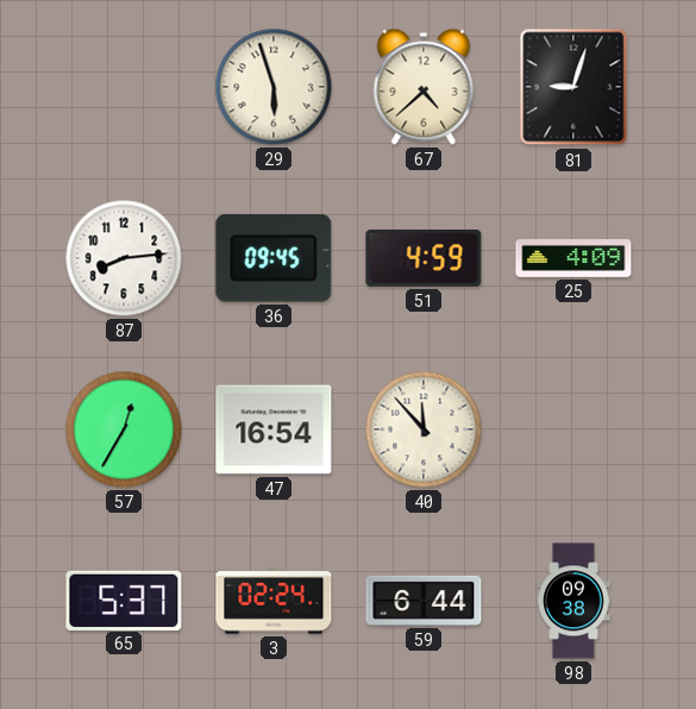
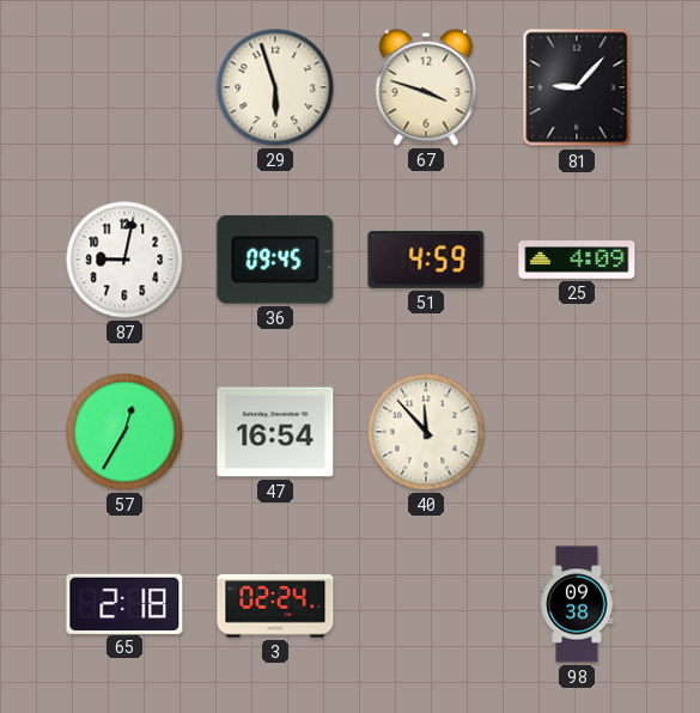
67: 4:38 -> 3:48
81: 9:03 -> 9:07
87: 8:14 -> 9:02
65: 5:37 -> 2:18
59: 6:44 -> none
